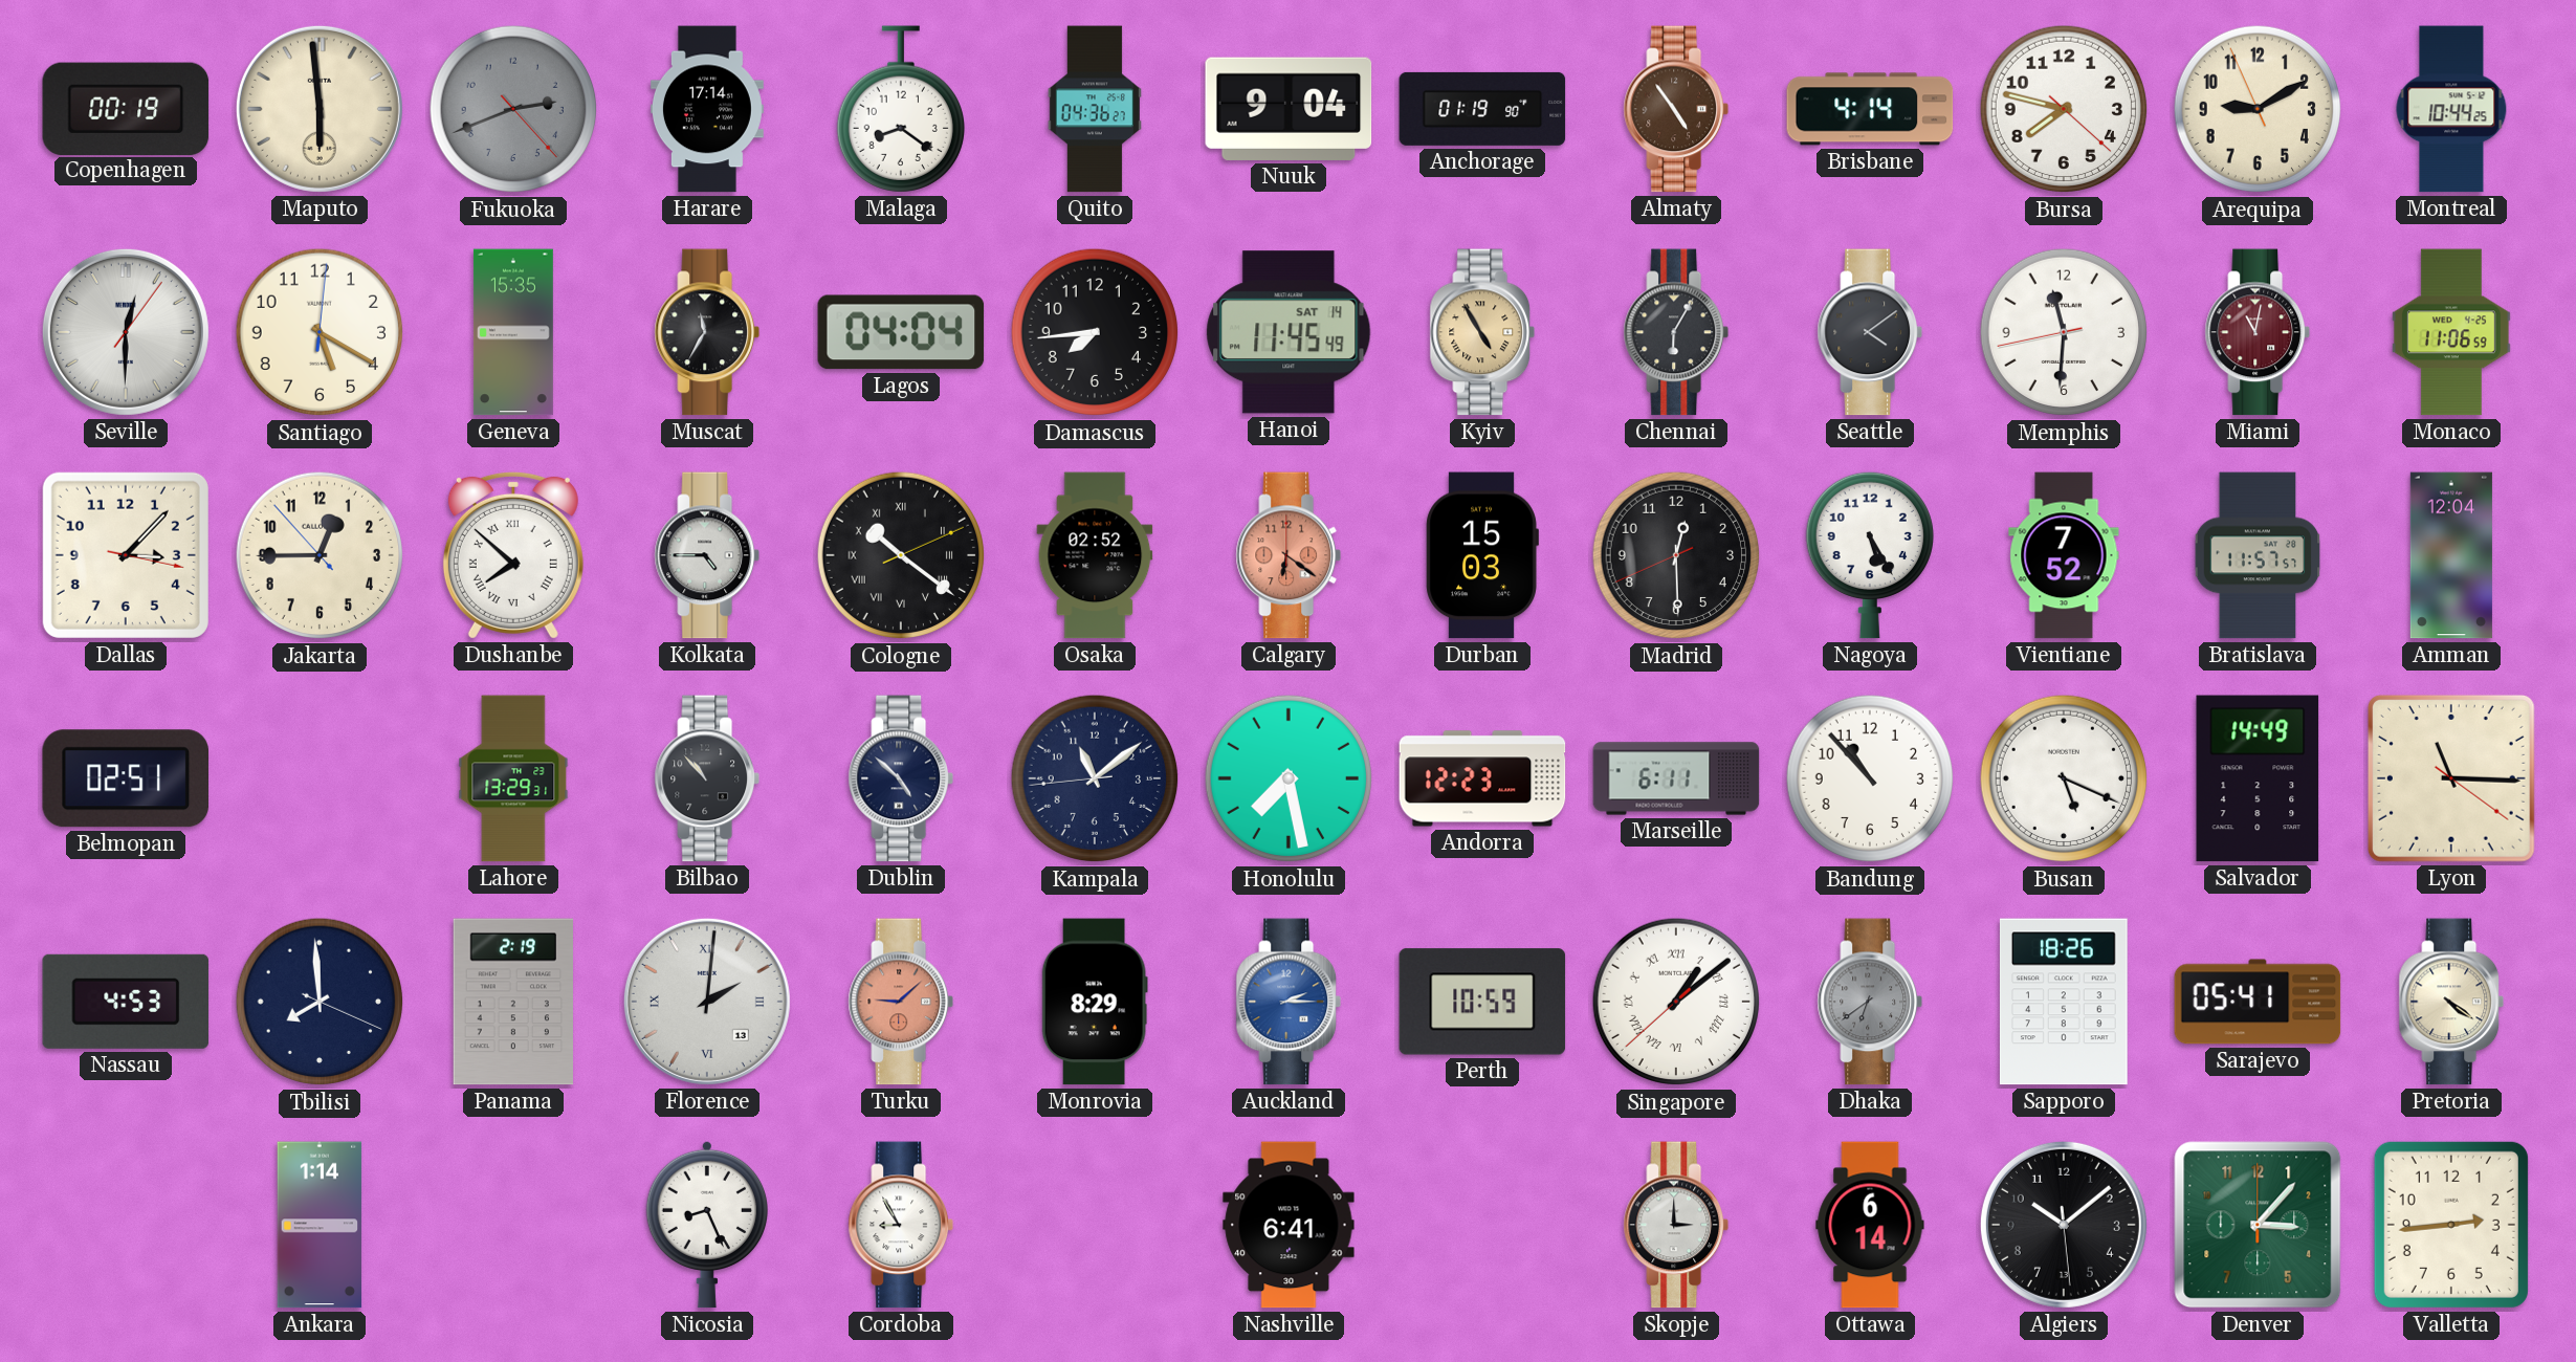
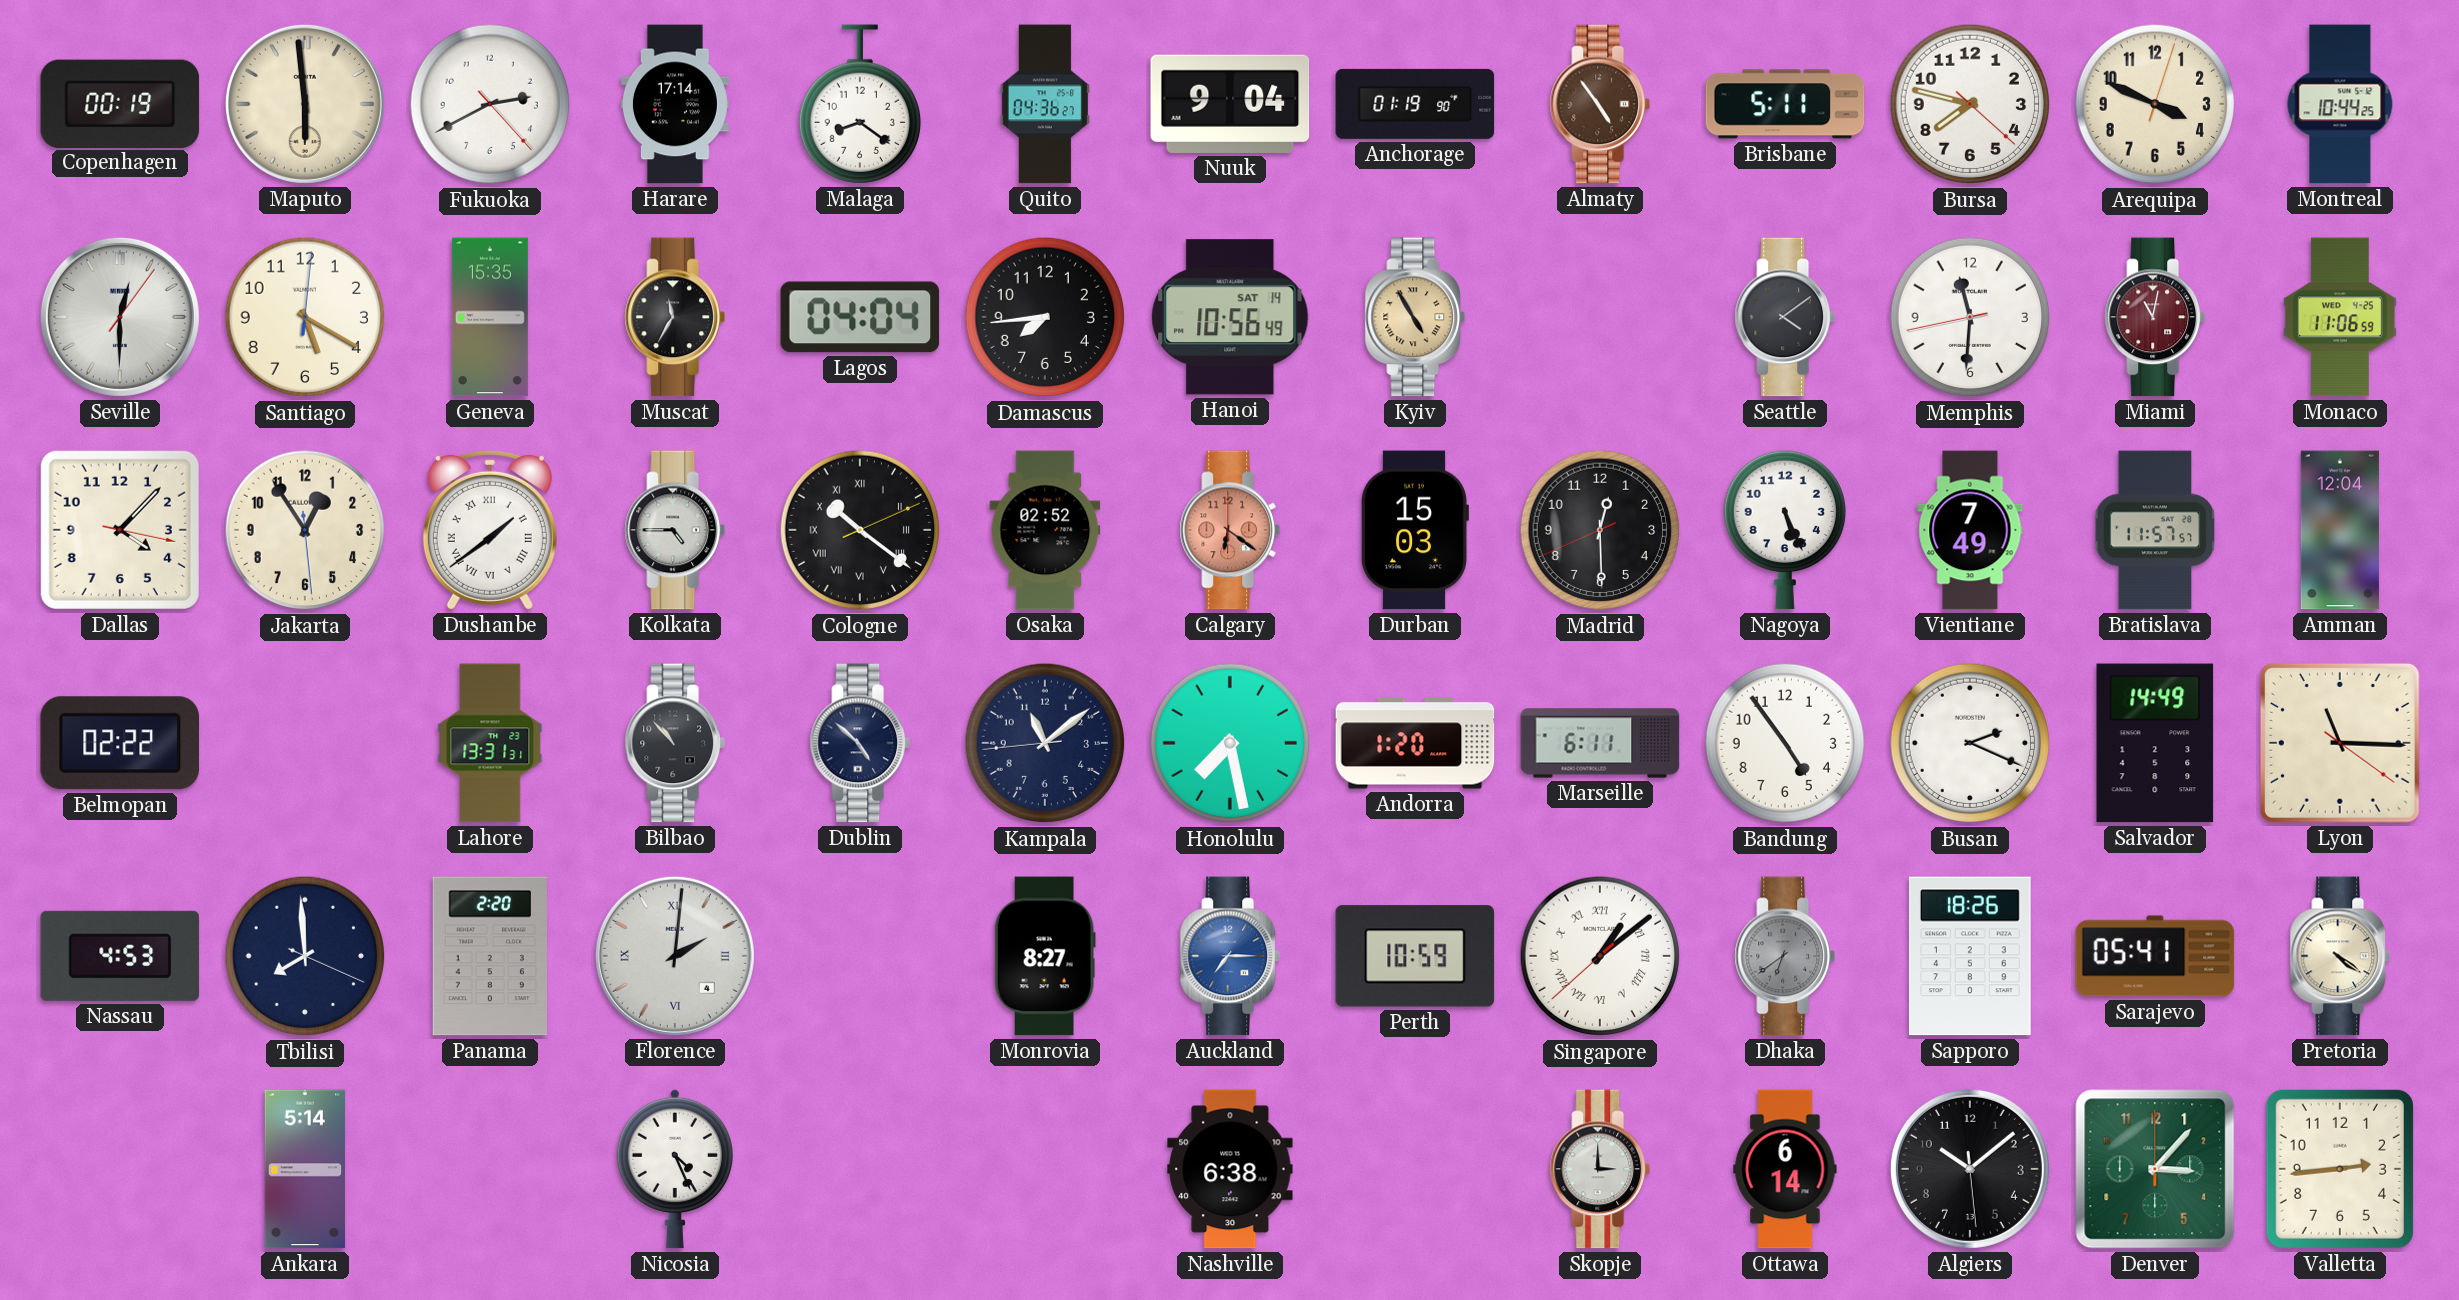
Fukuoka: 2:41 -> 2:40
Fukuoka dial: grey -> white
Brisbane: 4:14 -> 5:11
Arequipa: 9:09 -> 3:49
Hanoi: 11:45 -> 10:56
Chennai: 6:05 -> none
Dallas: 3:07 -> 4:07
Jakarta: 12:44 -> 12:54
Dushanbe: 7:52 -> 1:39
Nagoya: 5:25 -> 5:26
Vientiane: 7:52 -> 7:49
Belmopan: 02:51 -> 02:22
Lahore: 13:29 -> 13:31
Andorra: 12:23 -> 1:20
Bandung: 10:53 -> 4:54
Busan: 5:19 -> 2:19
Panama: 2:19 -> 2:20
Florence date: 13 -> 4
Turku: 9:08 -> none
Monrovia: 8:29 -> 8:27
Auckland: 2:15 -> 7:15
Ankara: 1:14 -> 5:14
Nicosia: 8:26 -> 4:26
Cordoba: 8:55 -> none
Nashville: 6:41 -> 6:38
